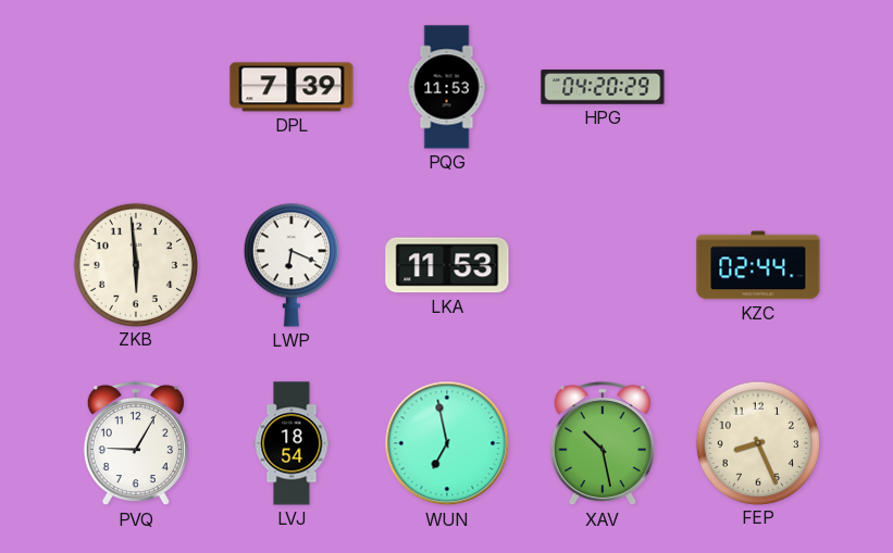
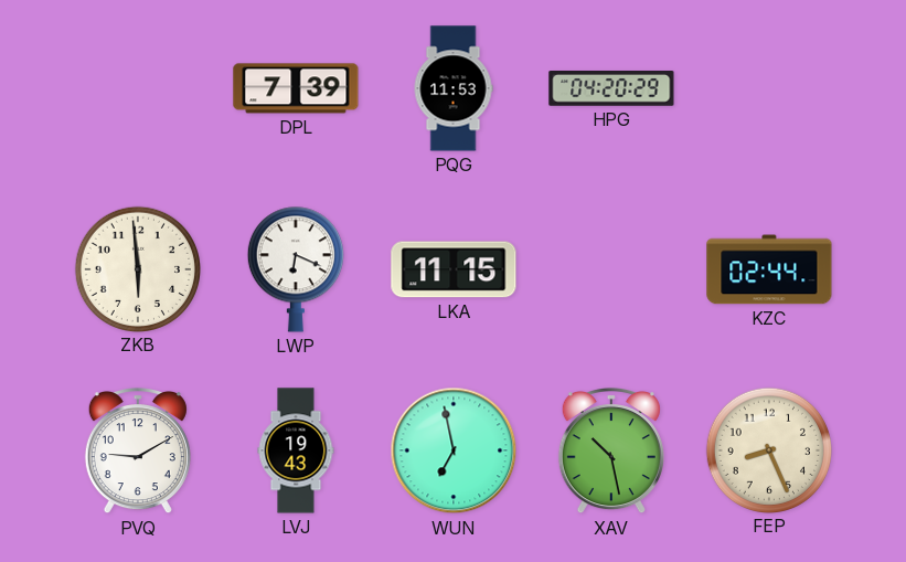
LKA: 11:53 -> 11:15
PVQ: 9:05 -> 9:10
LVJ: 18:54 -> 19:43
